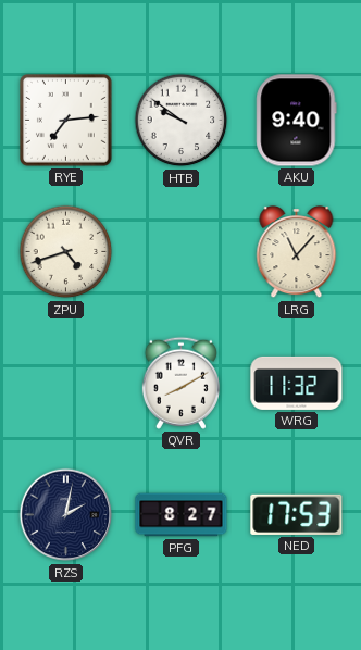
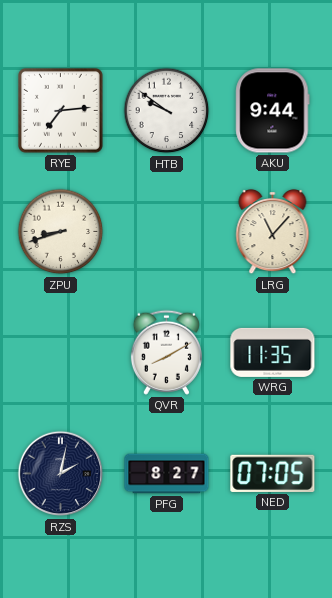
AKU: 9:40 -> 9:44
ZPU: 4:42 -> 8:42
WRG: 11:32 -> 11:35
NED: 17:53 -> 07:05
